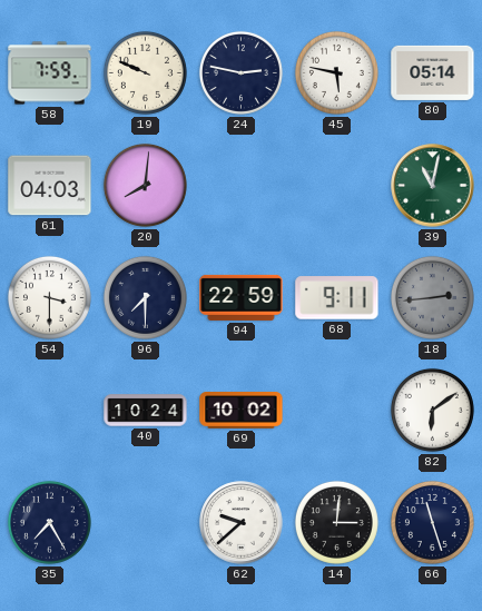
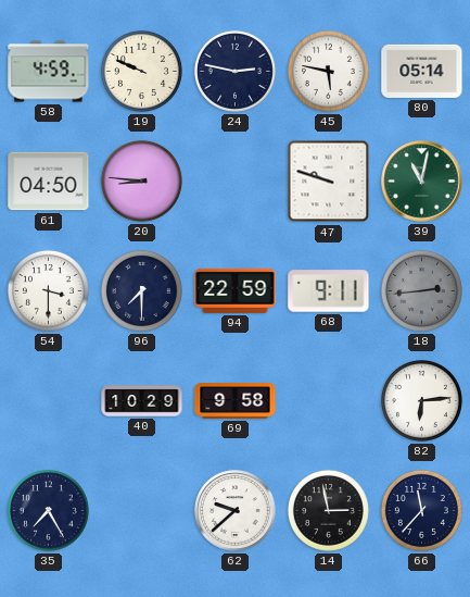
58: 7:59 -> 4:59
61: 04:03 -> 04:50
20: 8:01 -> 8:46
47: none -> 9:48
40: 10:24 -> 10:29
69: 10:02 -> 9:58
82: 6:09 -> 6:14
14: 3:01 -> 2:58
66: 11:27 -> 11:37
